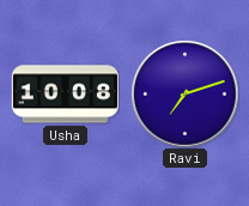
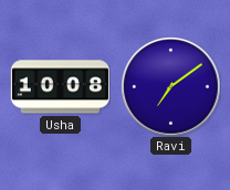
Ravi: 7:12 -> 7:09
